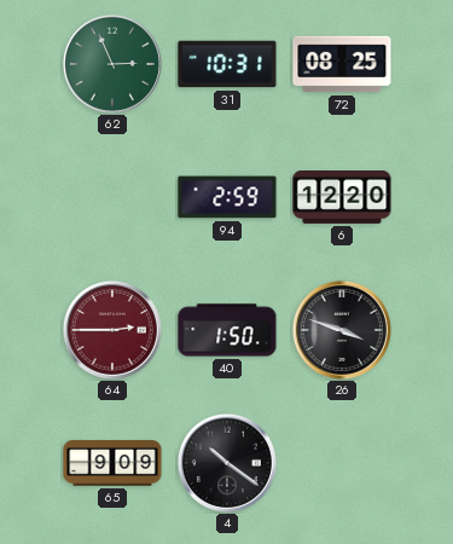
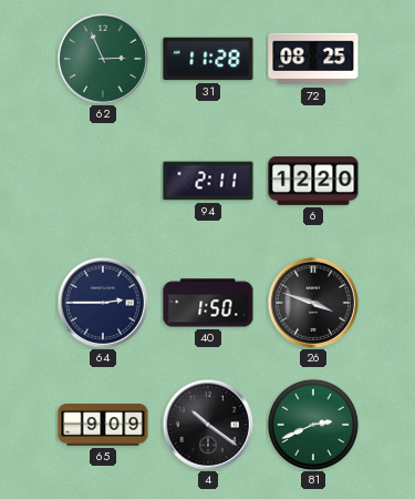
31: 10:31 -> 11:28
94: 2:59 -> 2:11
64 dial: burgundy -> navy
81: none -> 2:41
